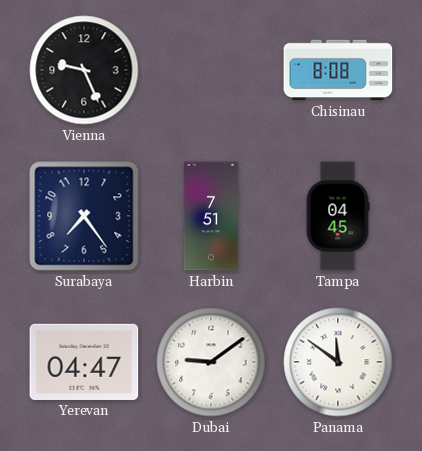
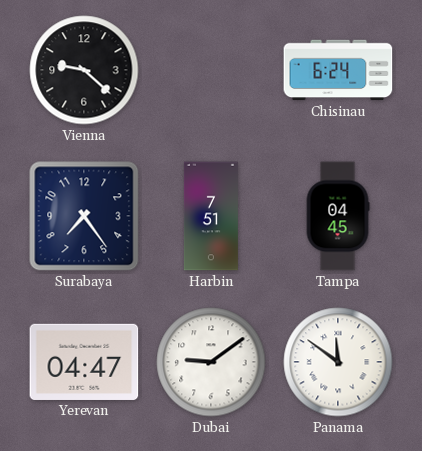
Vienna: 9:26 -> 9:22
Chisinau: 8:08 -> 6:24
